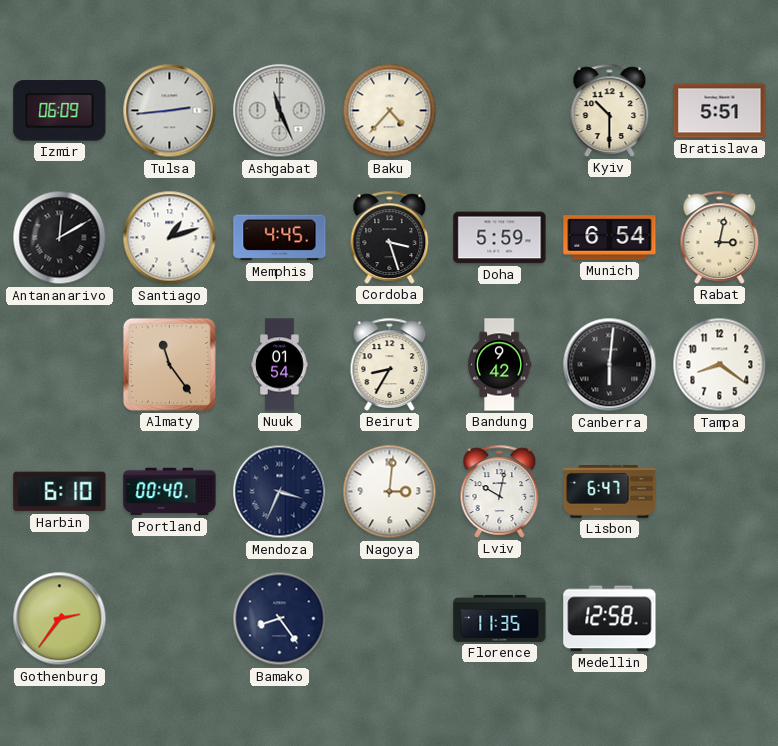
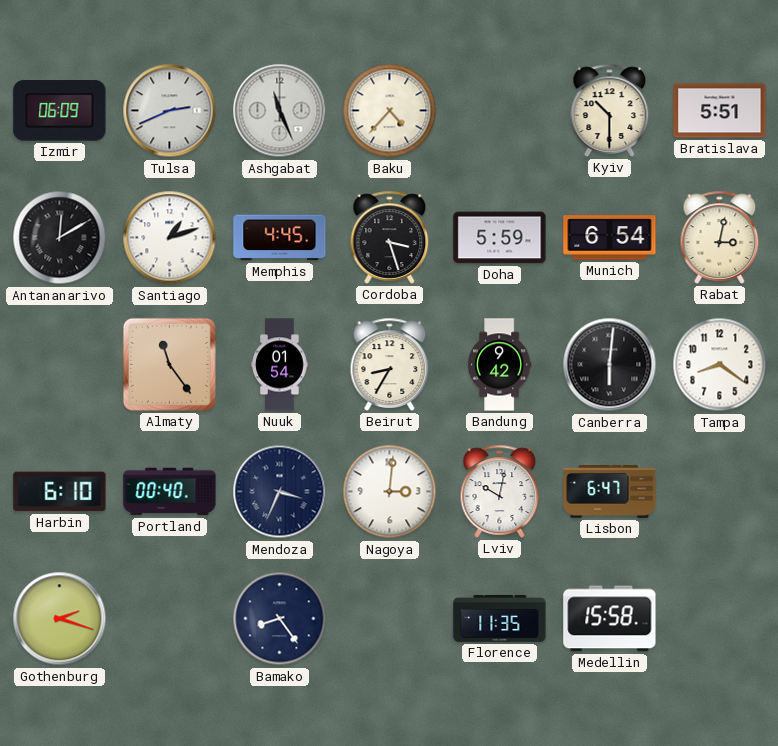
Tulsa: 2:44 -> 2:41
Gothenburg: 2:36 -> 2:18
Medellin: 12:58 -> 15:58
